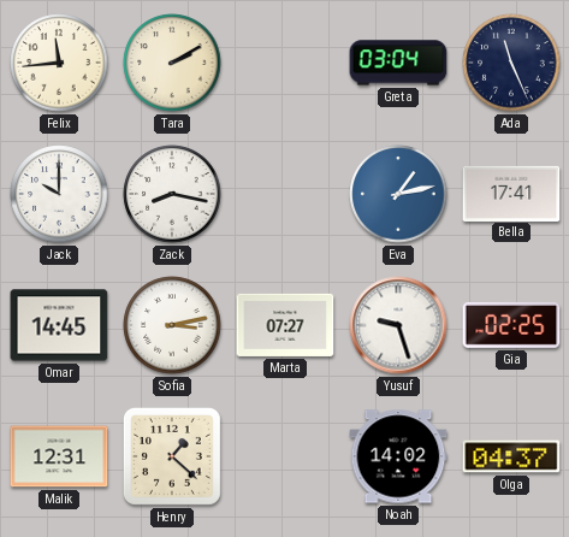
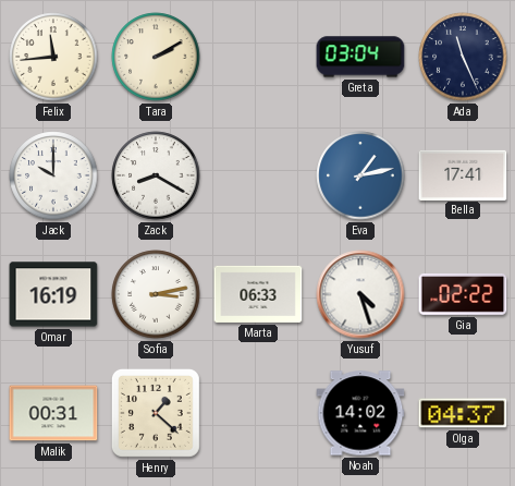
Zack: 8:17 -> 8:20
Omar: 14:45 -> 16:19
Marta: 07:27 -> 06:33
Yusuf: 9:27 -> 4:27
Gia: 02:25 -> 02:22
Malik: 12:31 -> 00:31
